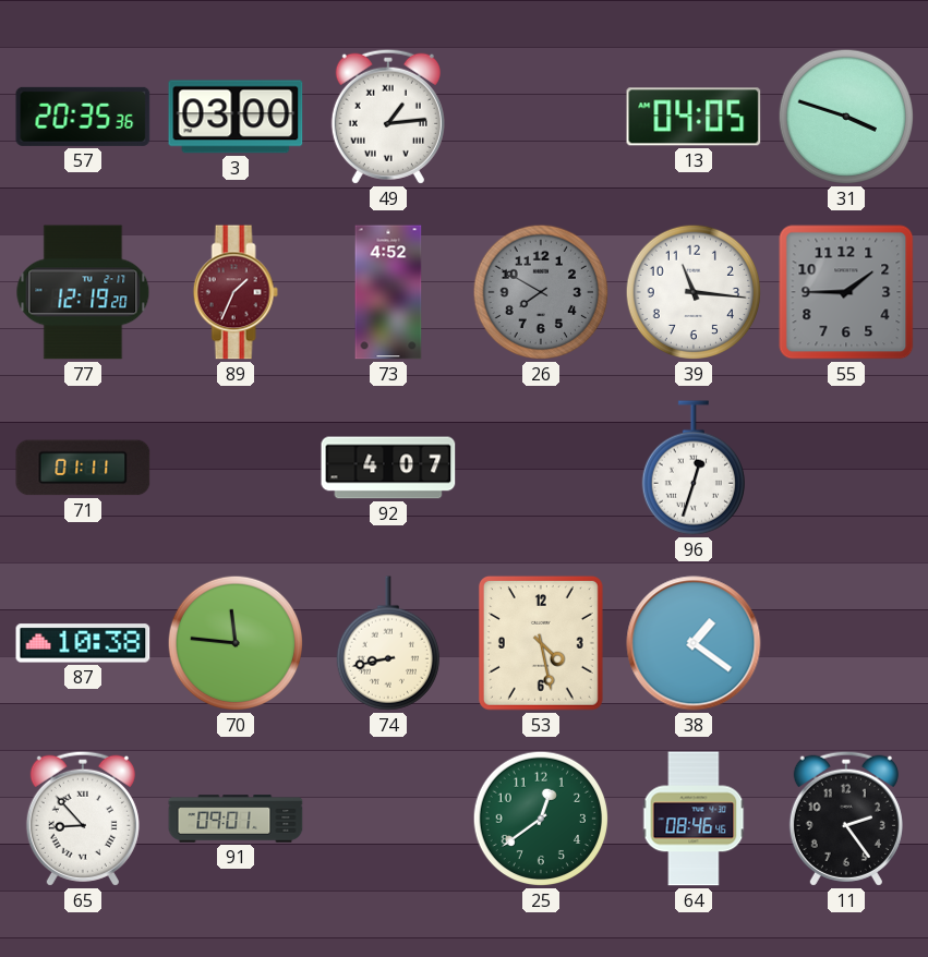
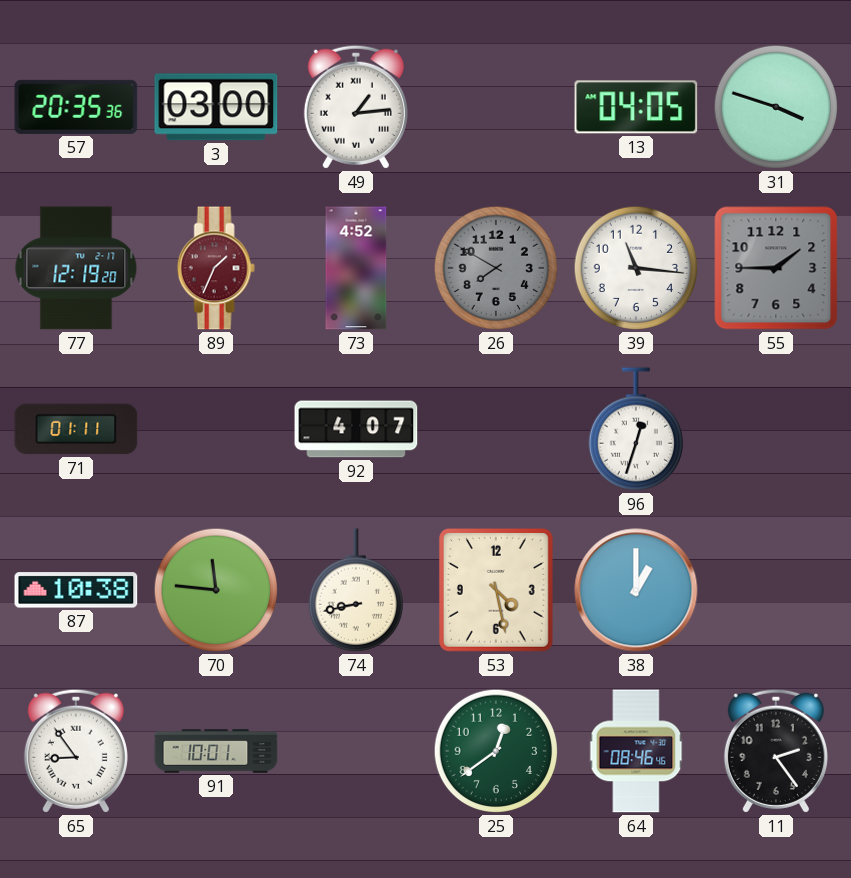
38: 1:21 -> 1:00
65: 8:53 -> 8:54
91: 09:01 -> 10:01
